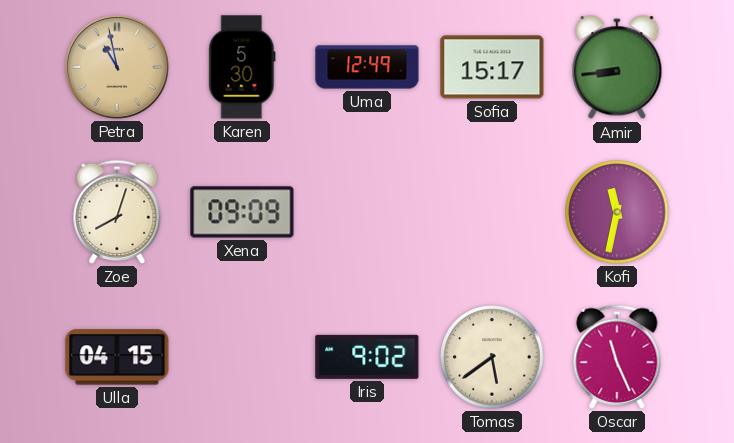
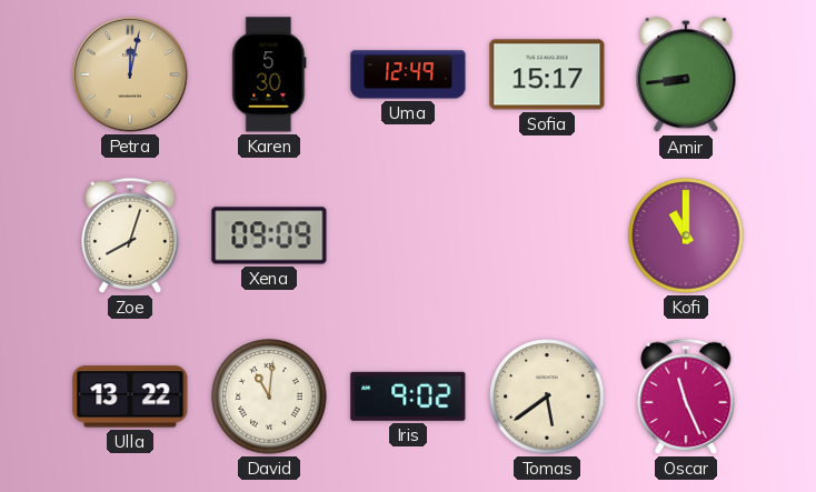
Petra: 10:58 -> 12:02
Kofi: 11:32 -> 11:00
Ulla: 04:15 -> 13:22
David: none -> 11:01
